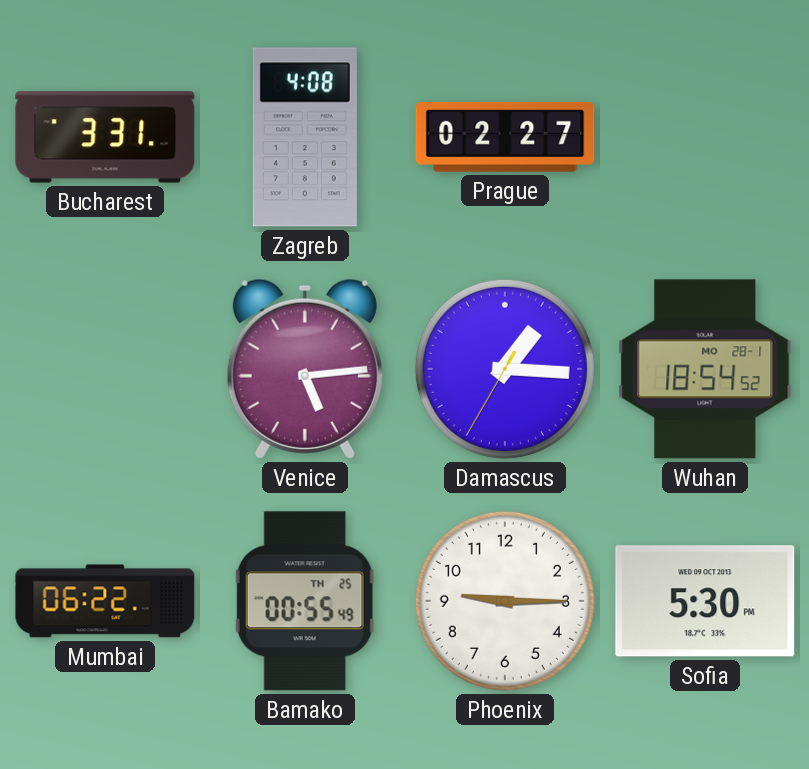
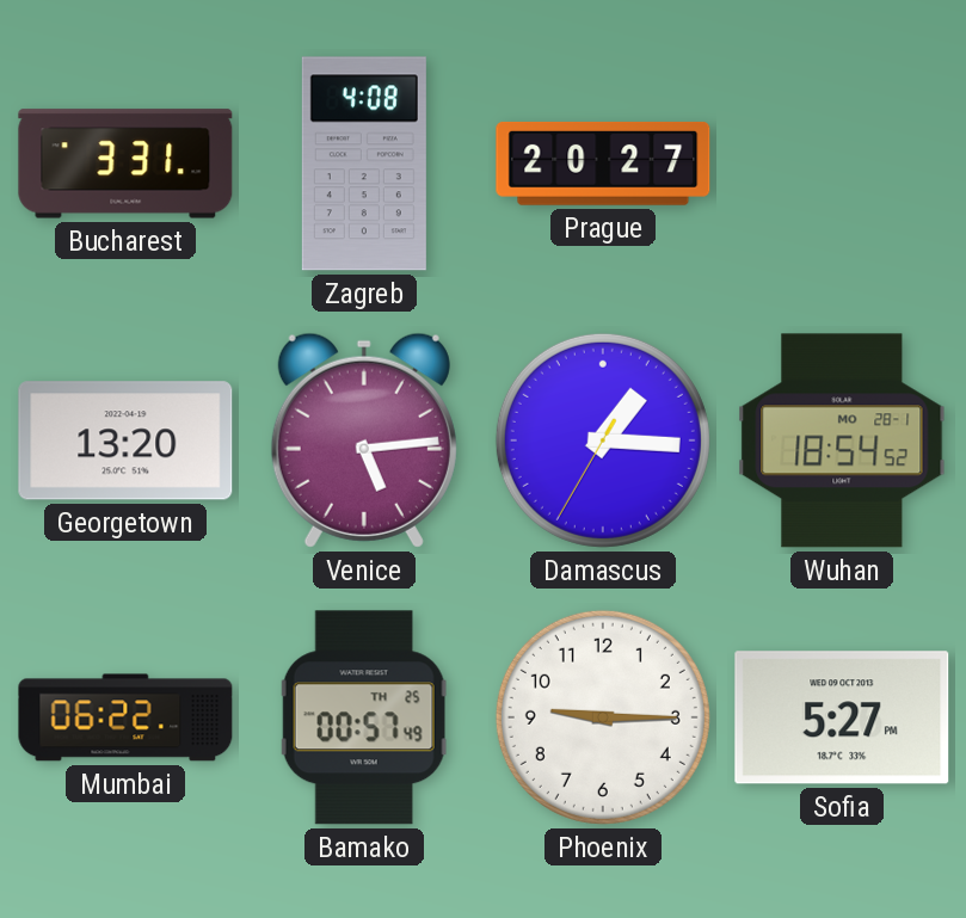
Prague: 02:27 -> 20:27
Georgetown: none -> 13:20
Bamako: 00:55 -> 00:57
Sofia: 5:30 -> 5:27
